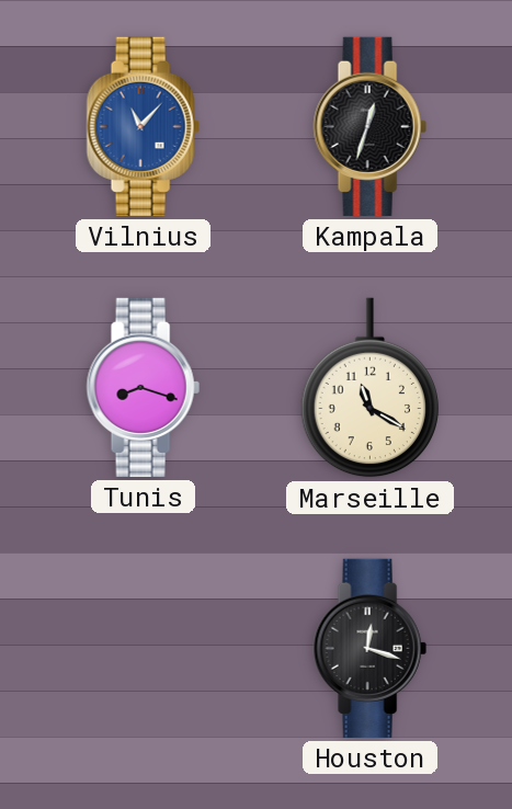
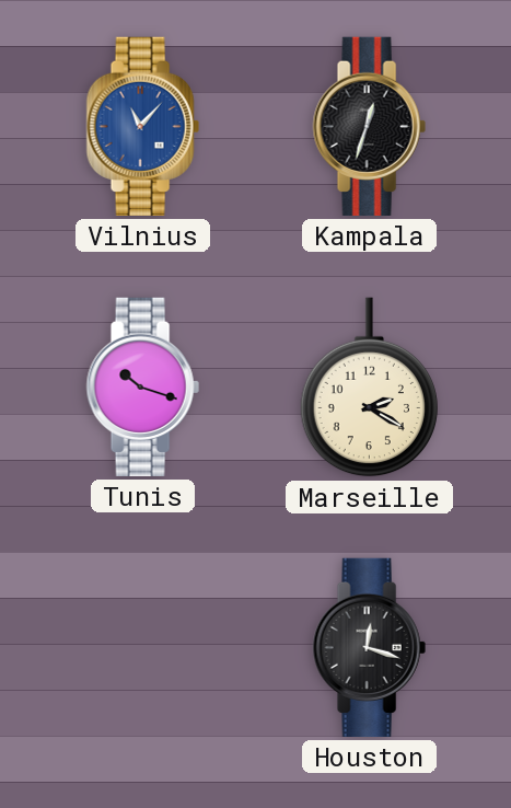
Tunis: 8:18 -> 10:18
Marseille: 11:20 -> 2:20
